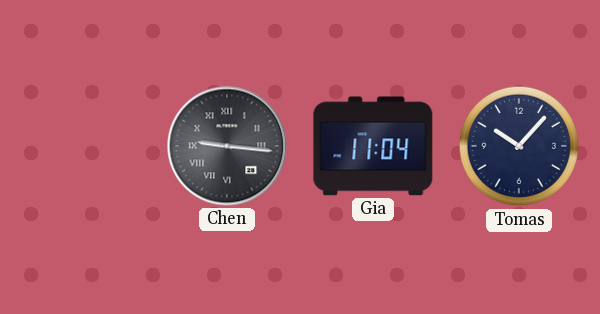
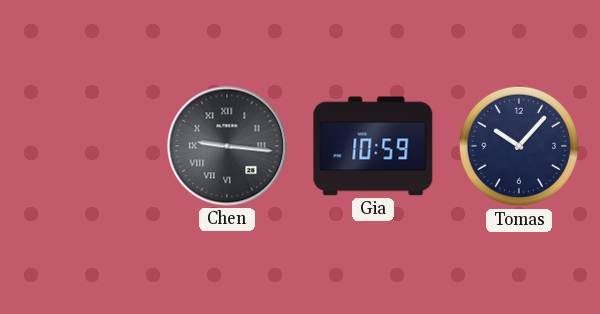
Gia: 11:04 -> 10:59
